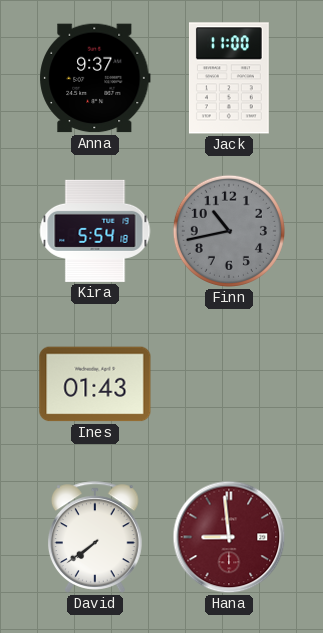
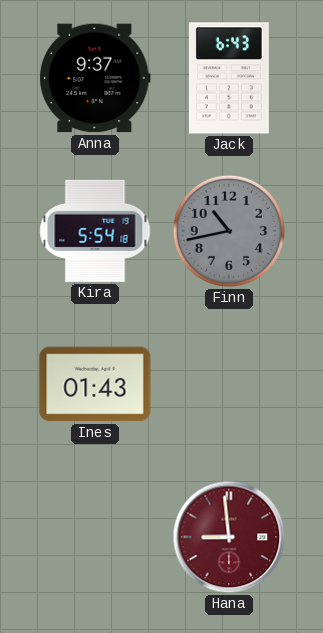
Jack: 11:00 -> 6:43
David: 7:39 -> none
